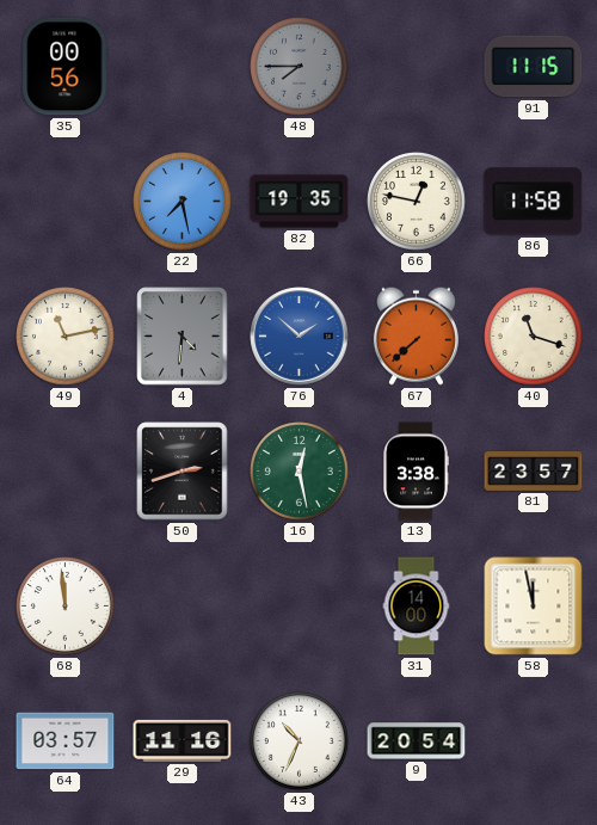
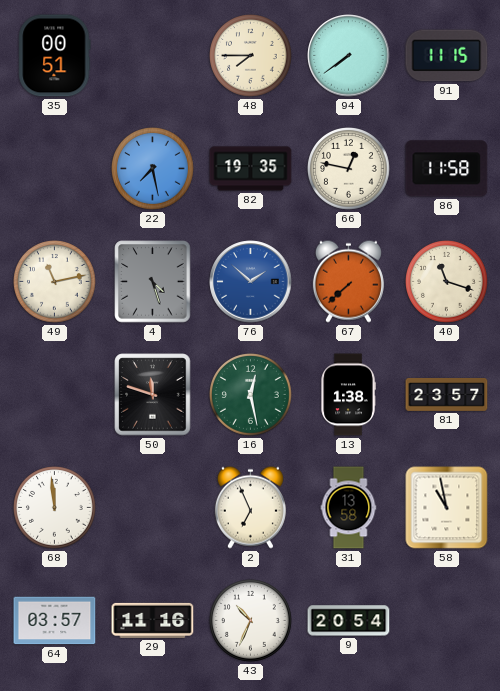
35: 00:56 -> 00:51
48 dial: grey -> cream
94: none -> 7:39
4: 4:31 -> 4:27
50: 2:42 -> 11:48
13: 3:38 -> 1:38
2: none -> 6:56
31: 14:00 -> 13:58
58: 11:58 -> 10:58
